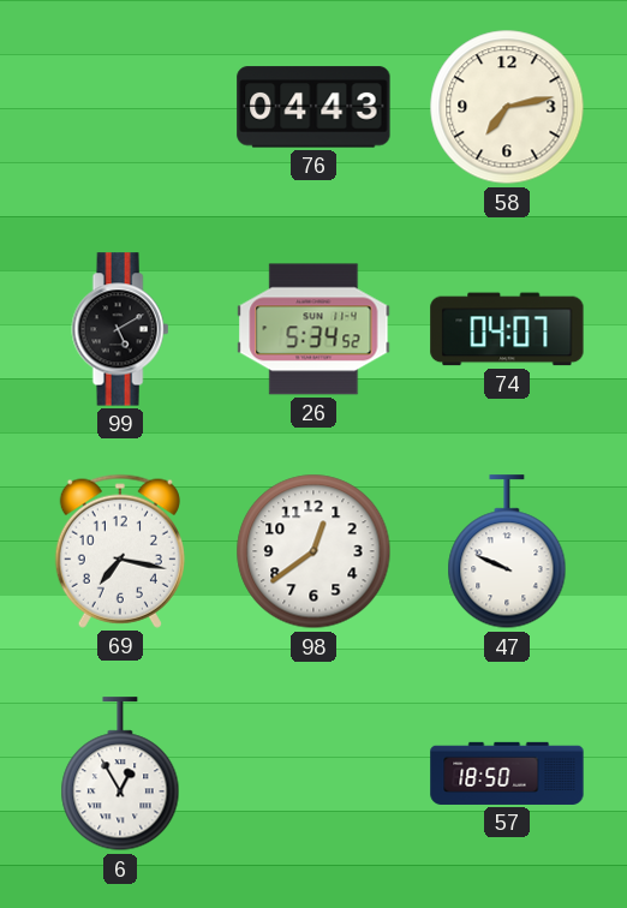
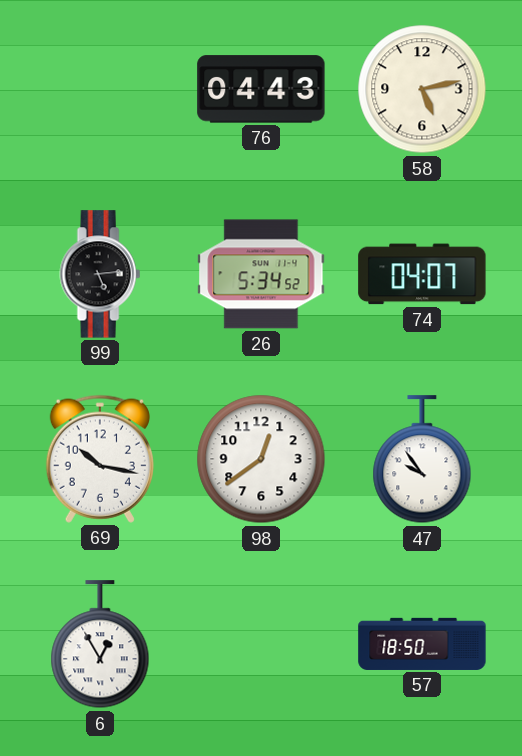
58: 7:13 -> 5:13
99: 5:10 -> 5:14
69: 7:17 -> 10:17
47: 9:49 -> 9:54
